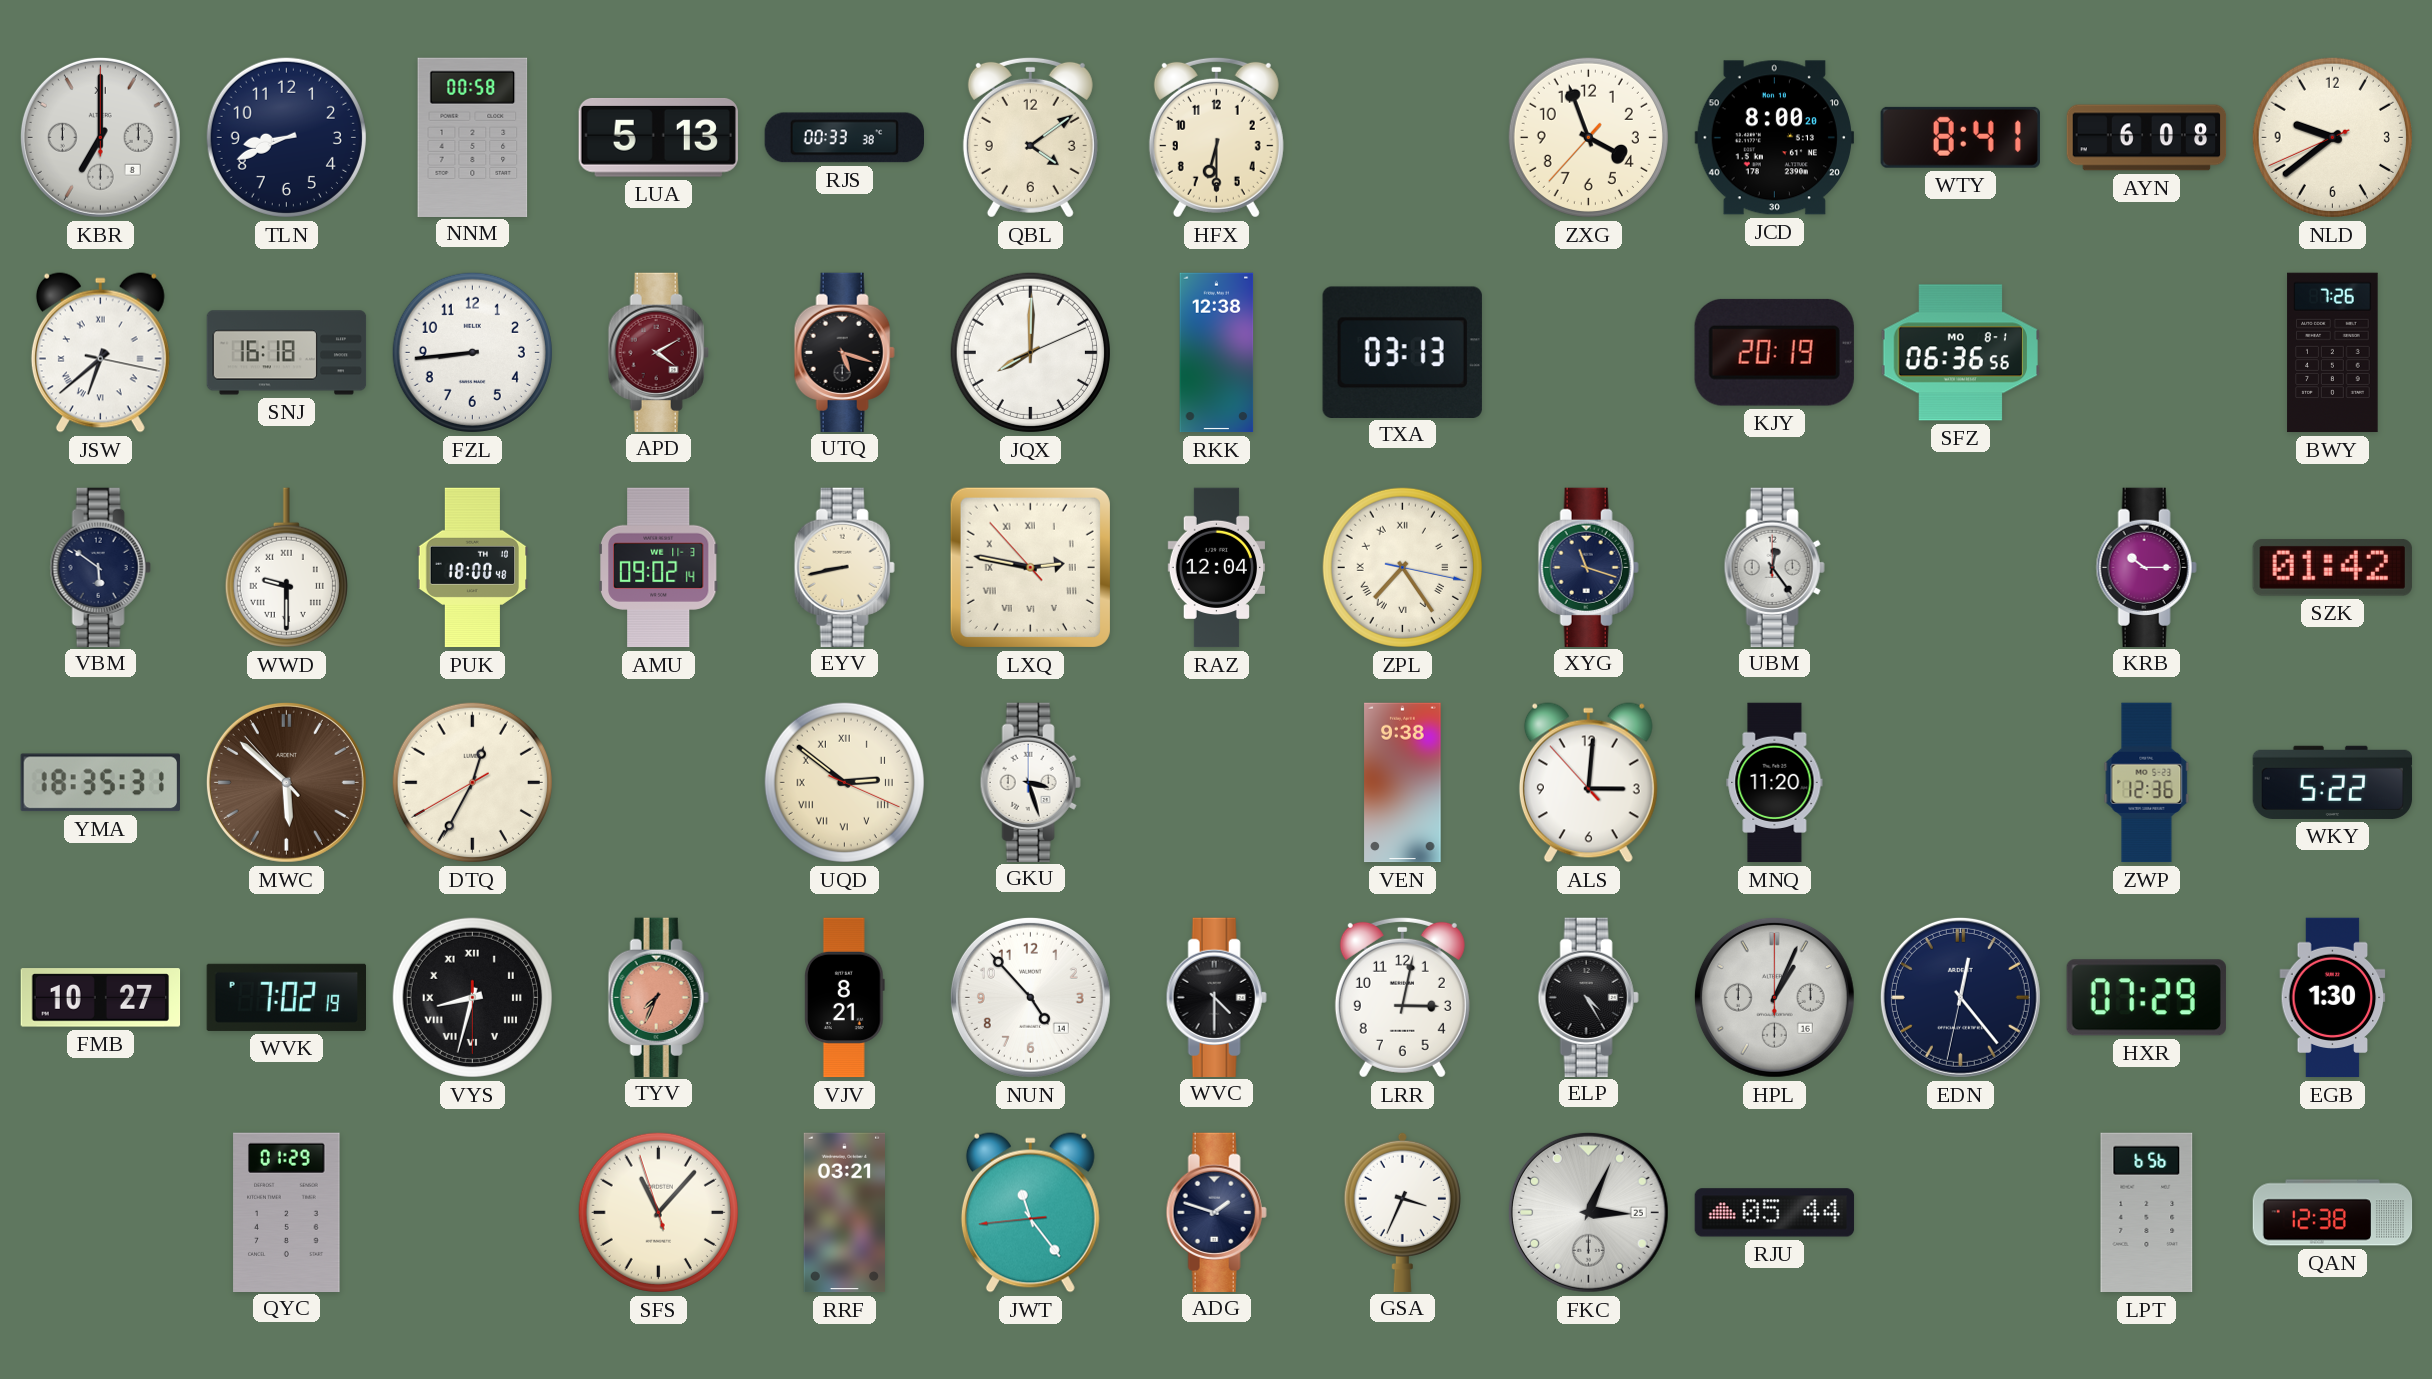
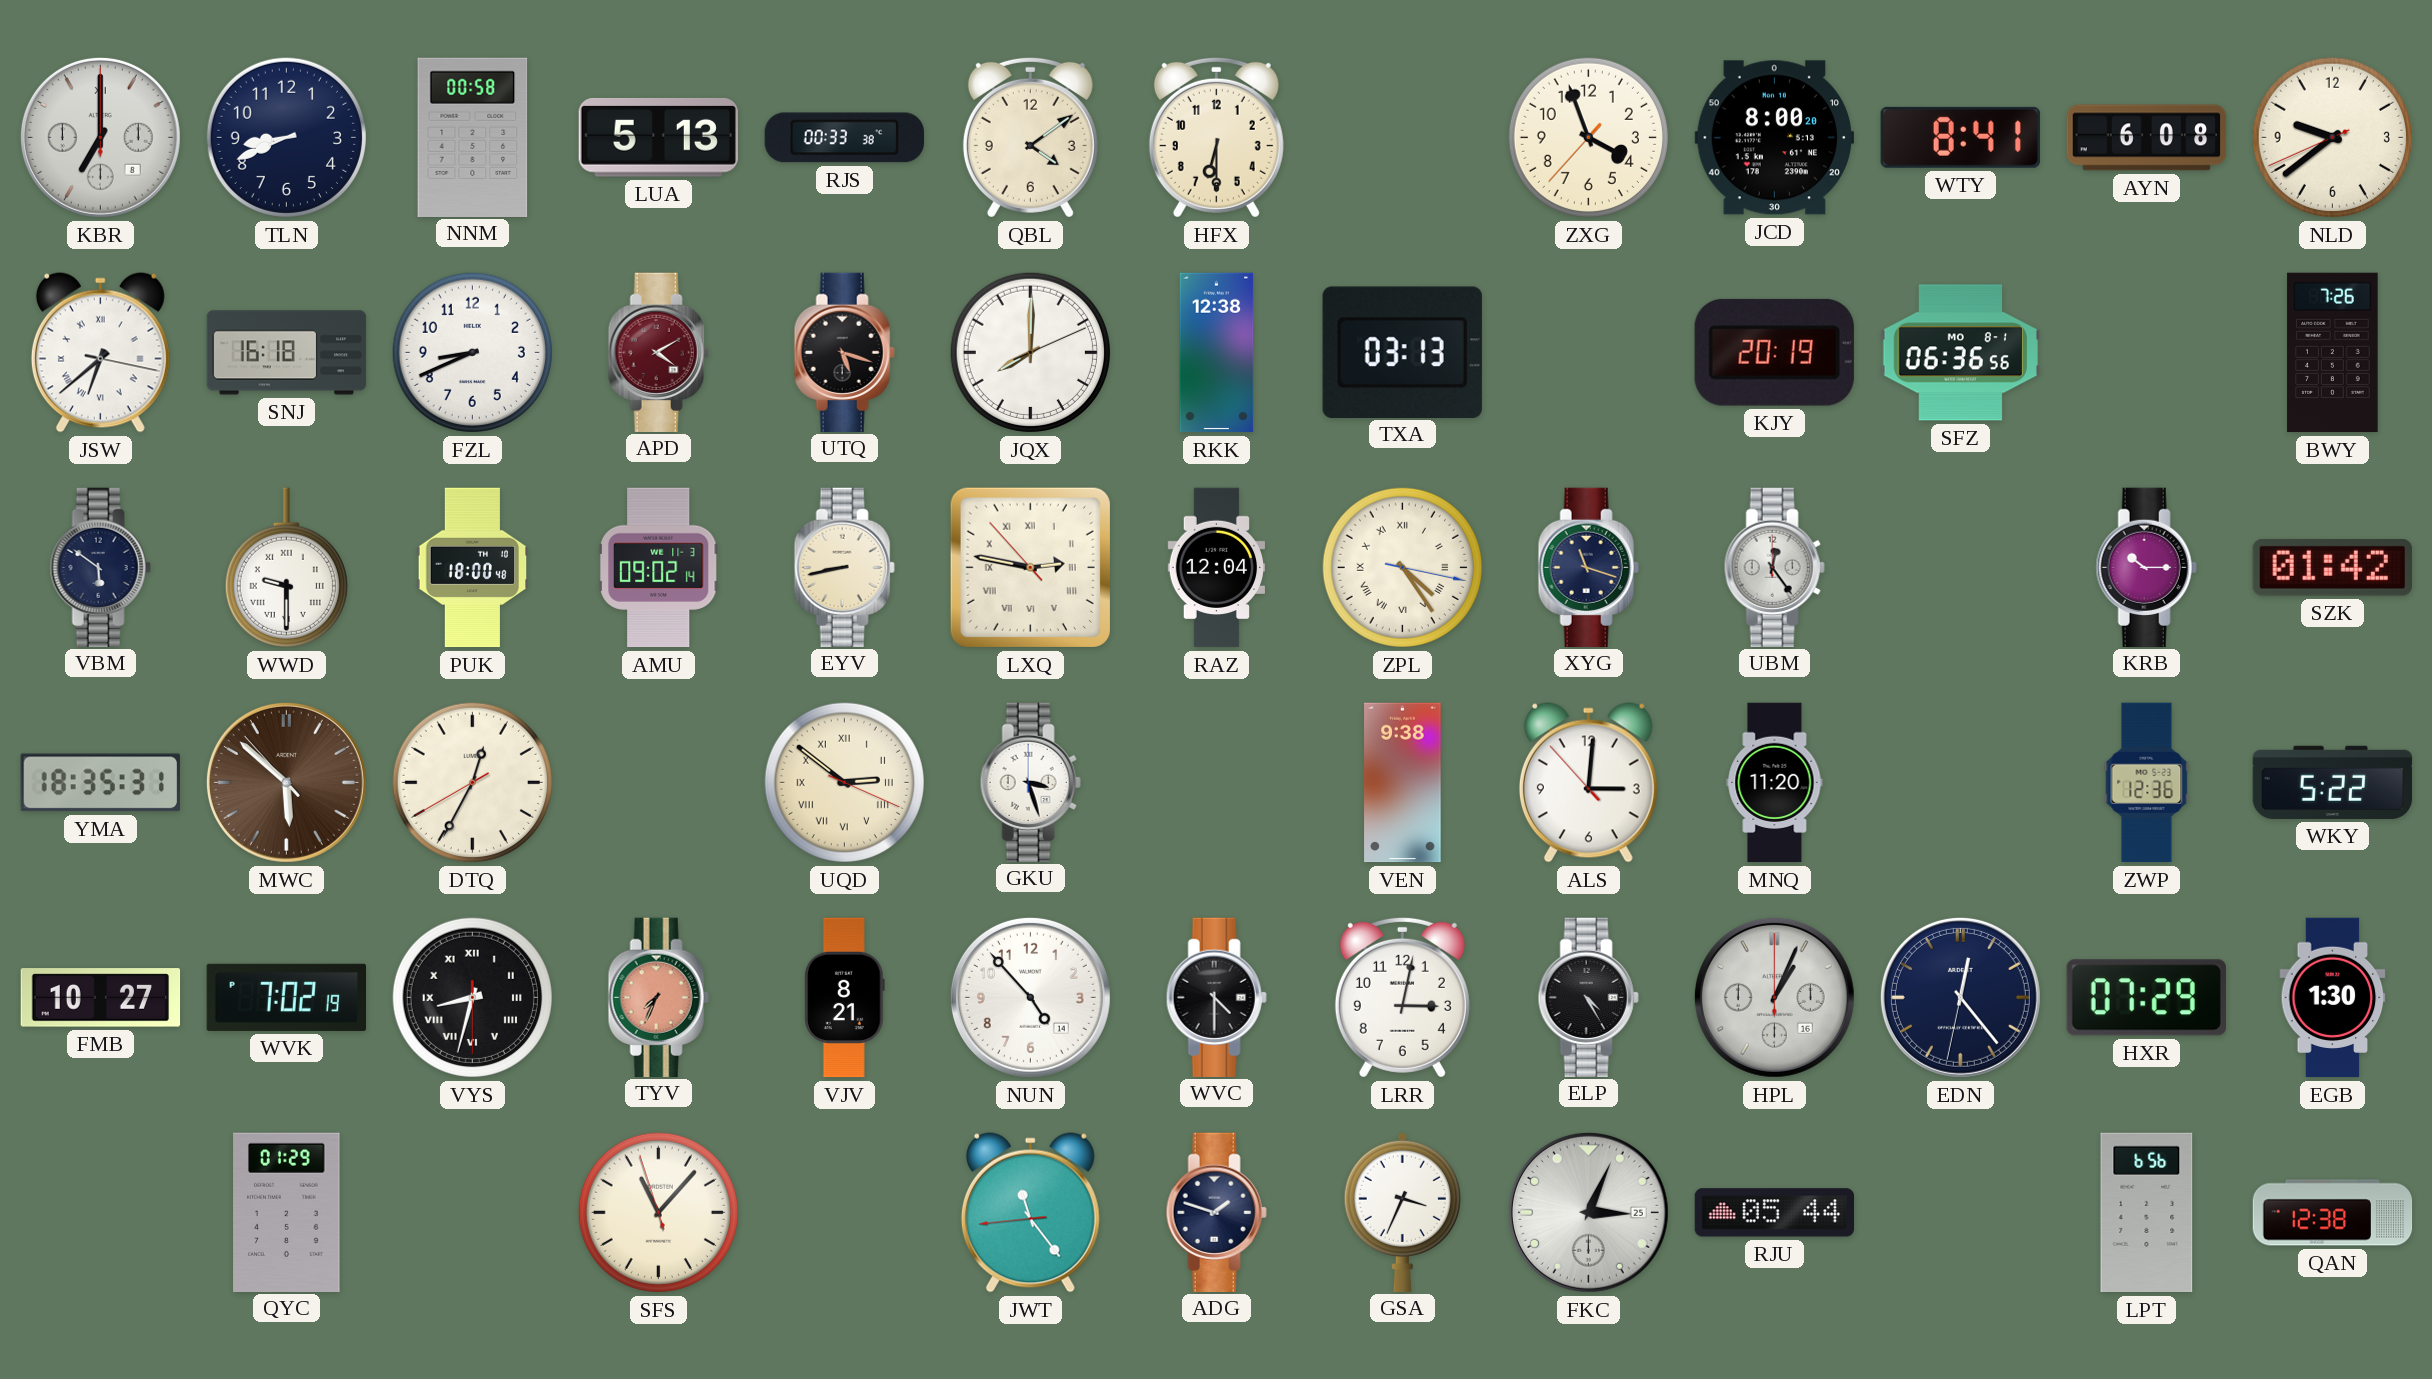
FZL: 8:44 -> 8:41
ZPL: 7:24 -> 4:24
RRF: 03:21 -> none
